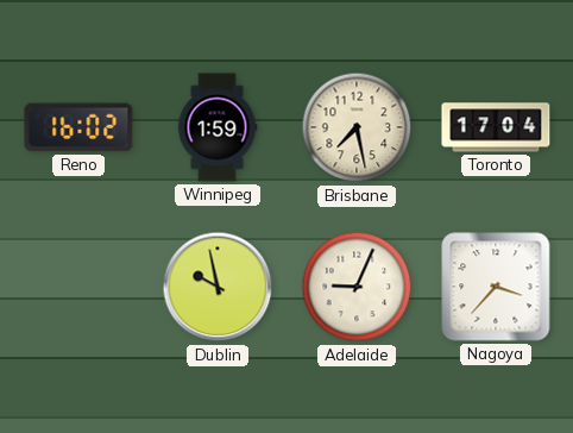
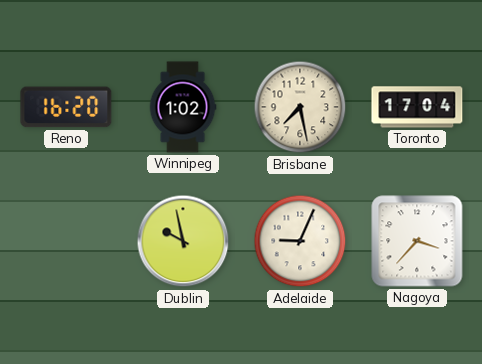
Reno: 16:02 -> 16:20
Winnipeg: 1:59 -> 1:02
